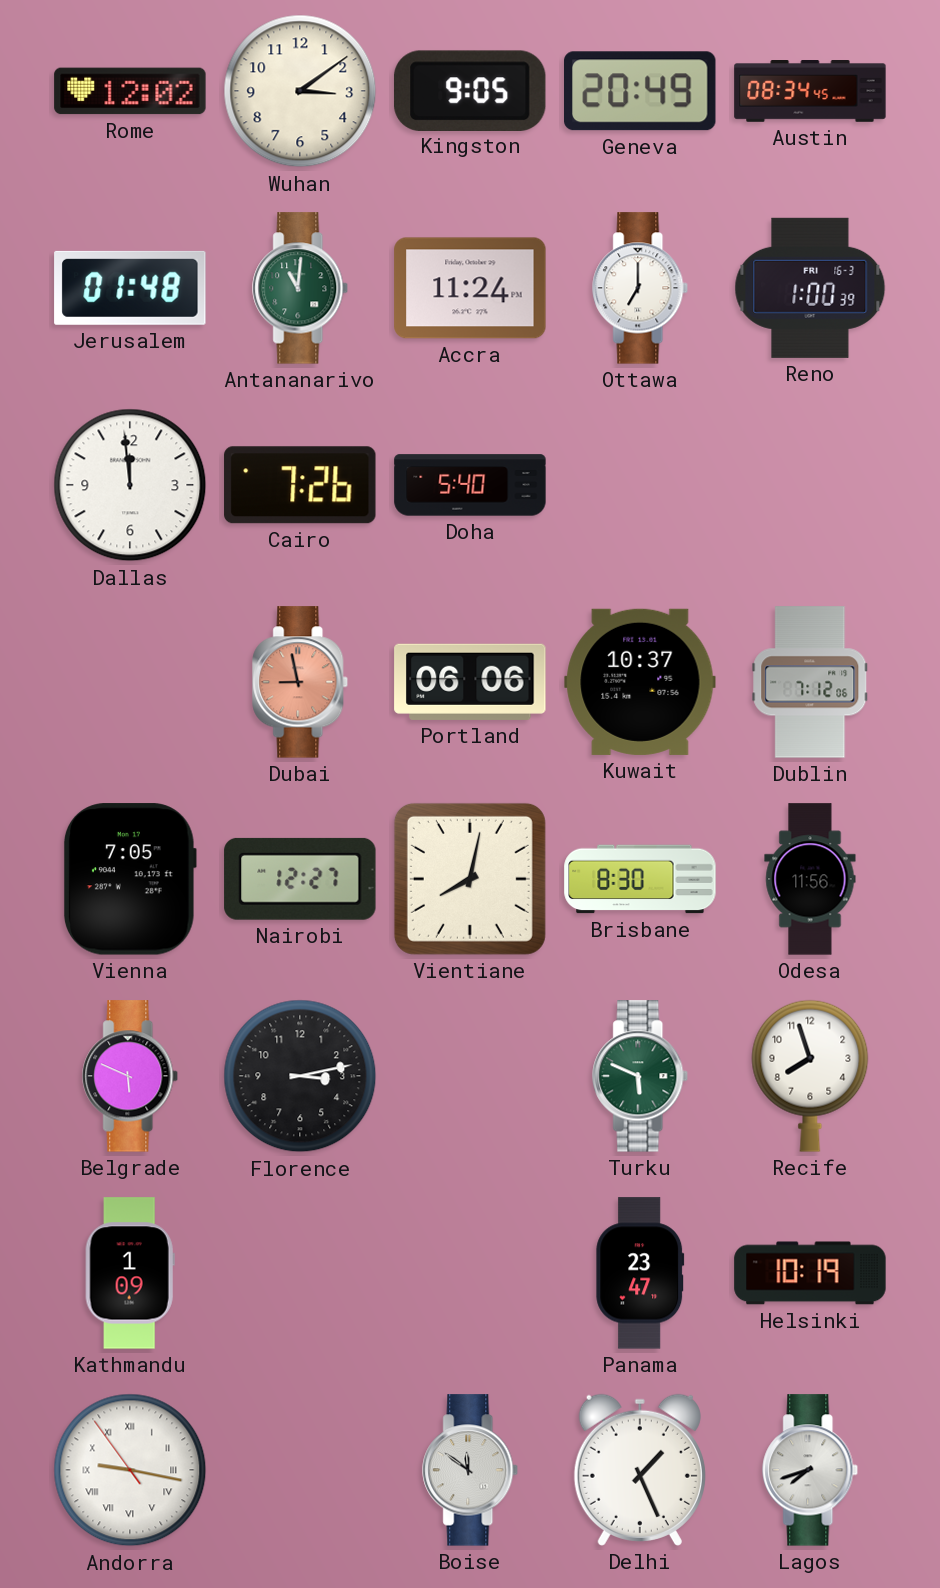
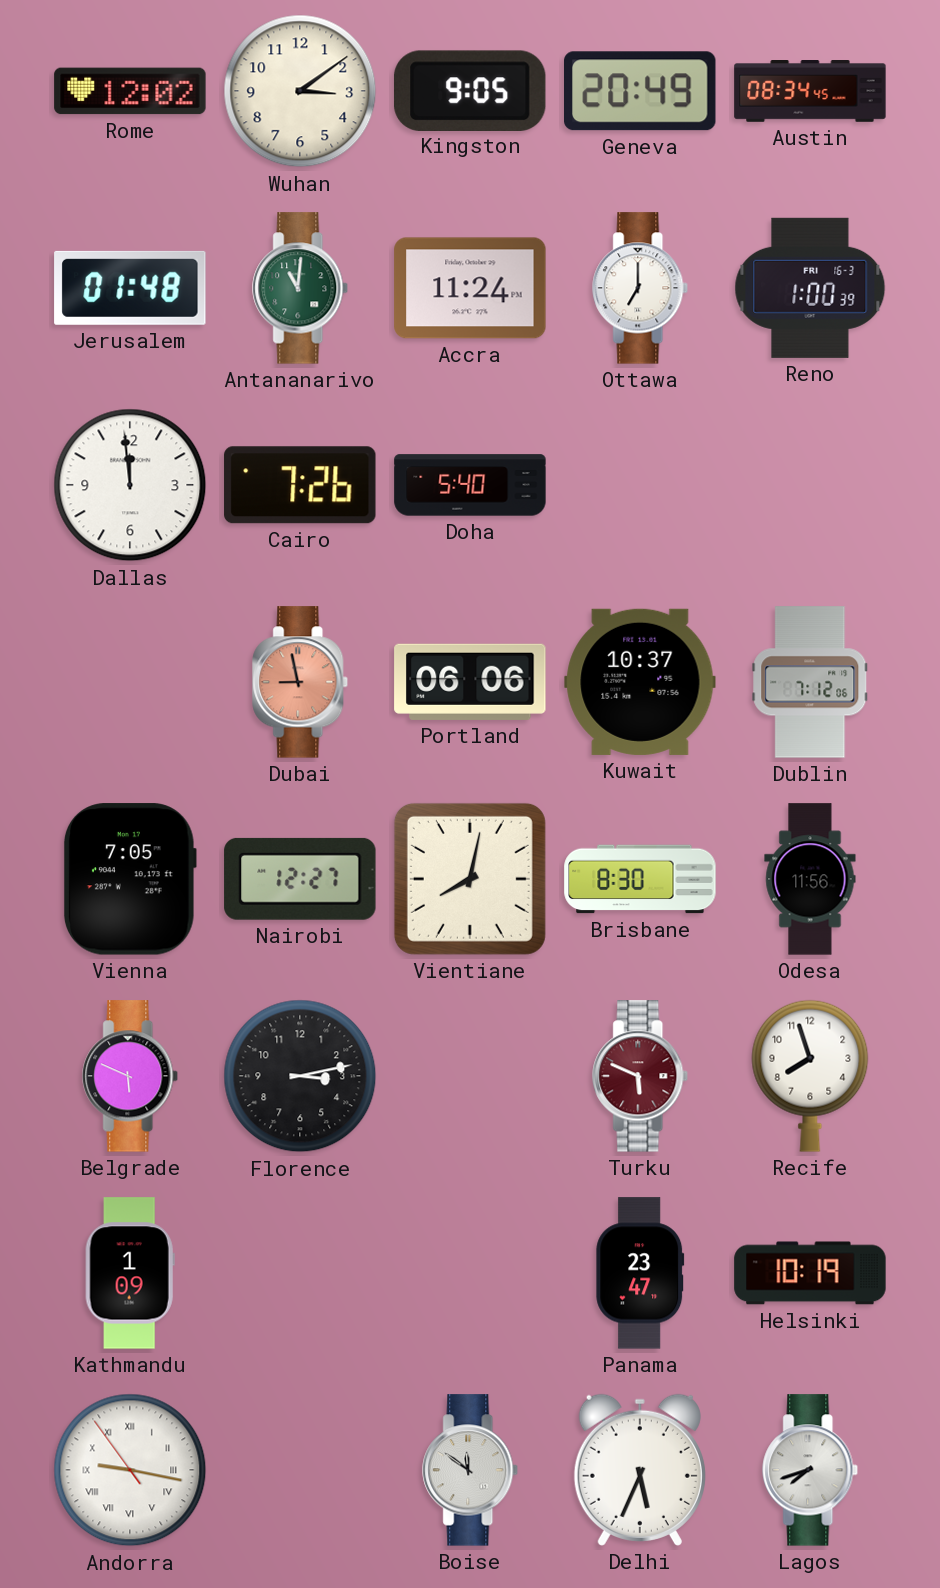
Turku dial: green -> burgundy
Delhi: 1:26 -> 5:34
